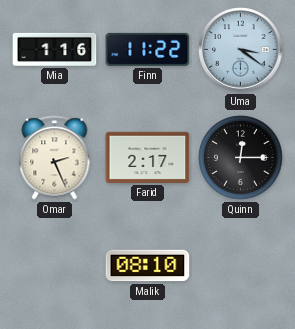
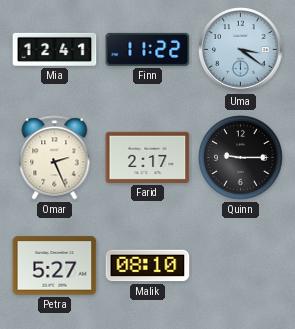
Mia: 1:16 -> 12:41
Quinn: 12:15 -> 9:15
Petra: none -> 5:27
